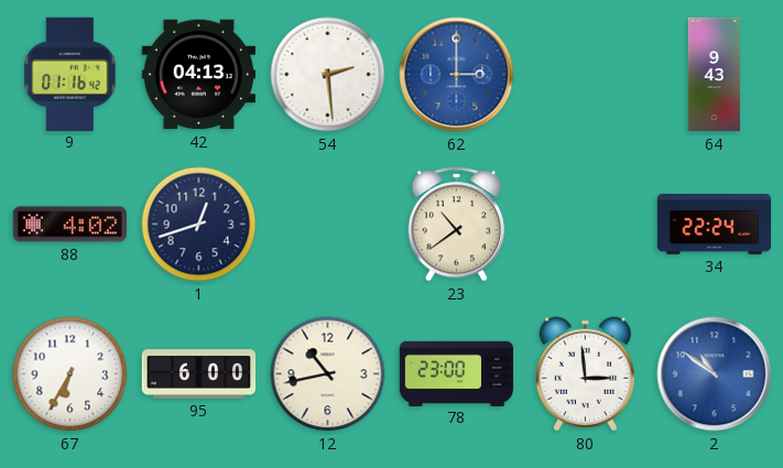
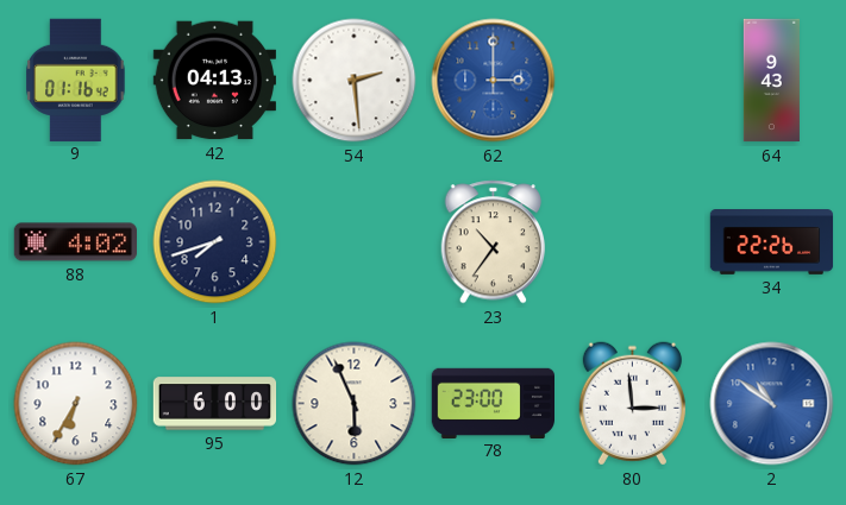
1: 12:42 -> 7:42
23: 10:39 -> 10:36
34: 22:24 -> 22:26
12: 10:43 -> 5:56
